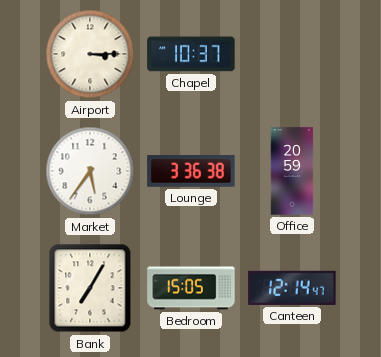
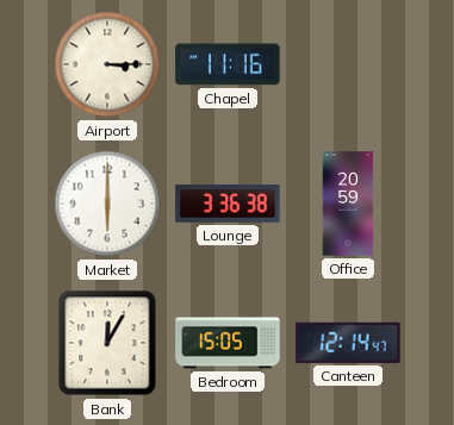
Chapel: 10:37 -> 11:16
Market: 5:36 -> 6:00
Bank: 7:05 -> 12:05
